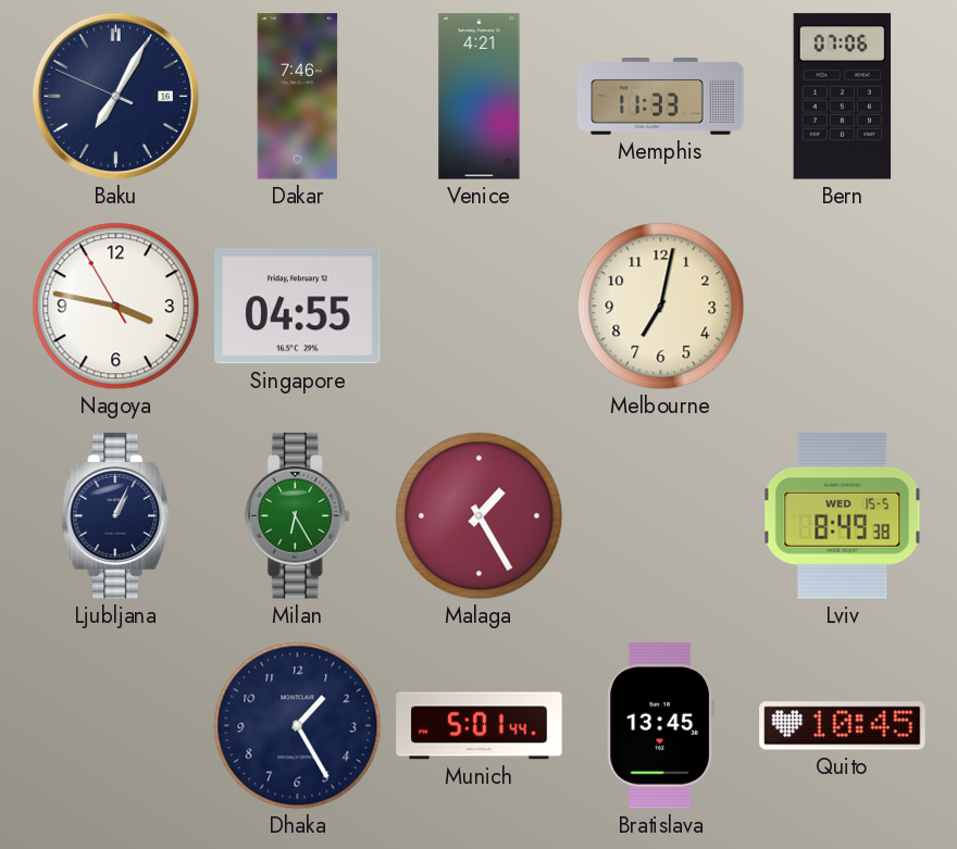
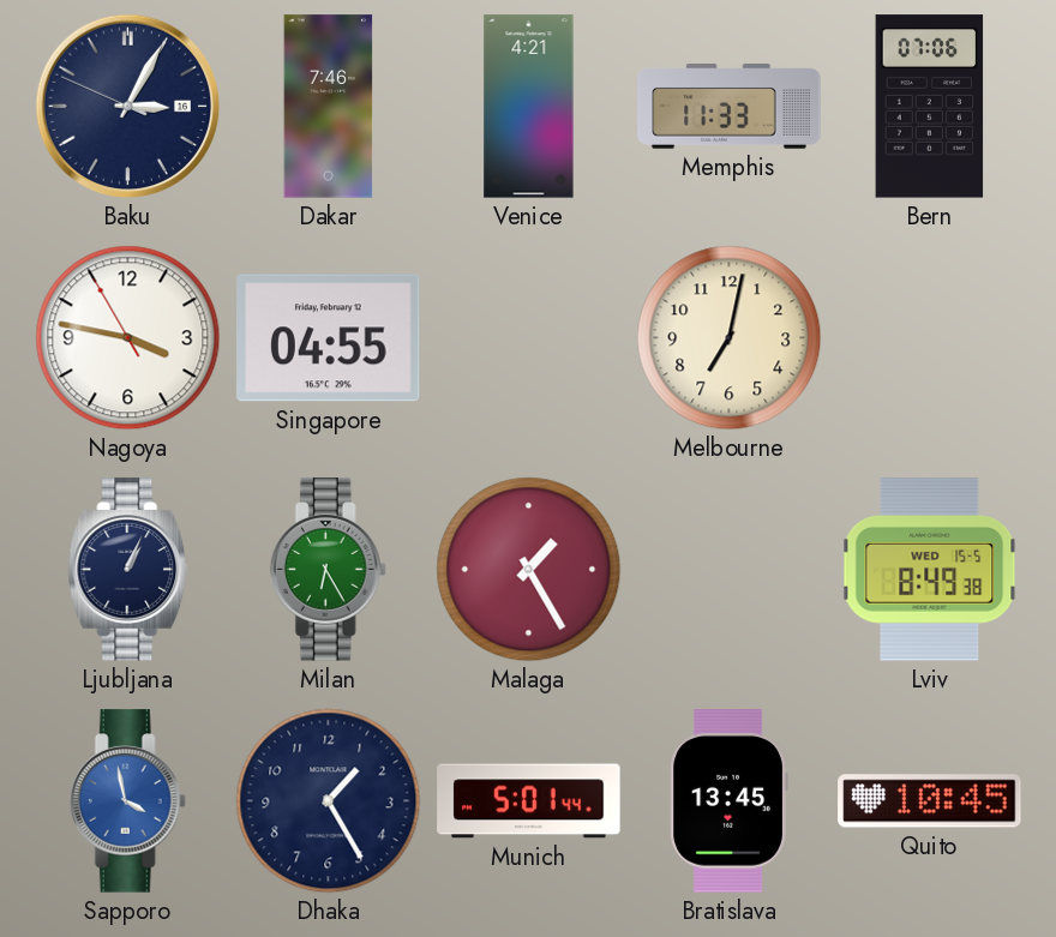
Baku: 7:04 -> 3:04
Sapporo: none -> 3:58
